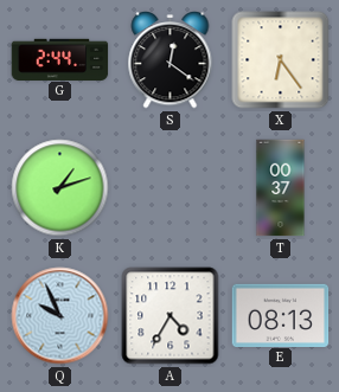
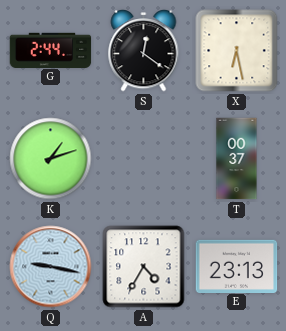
X: 6:24 -> 6:28
Q: 9:56 -> 9:17
E: 08:13 -> 23:13
